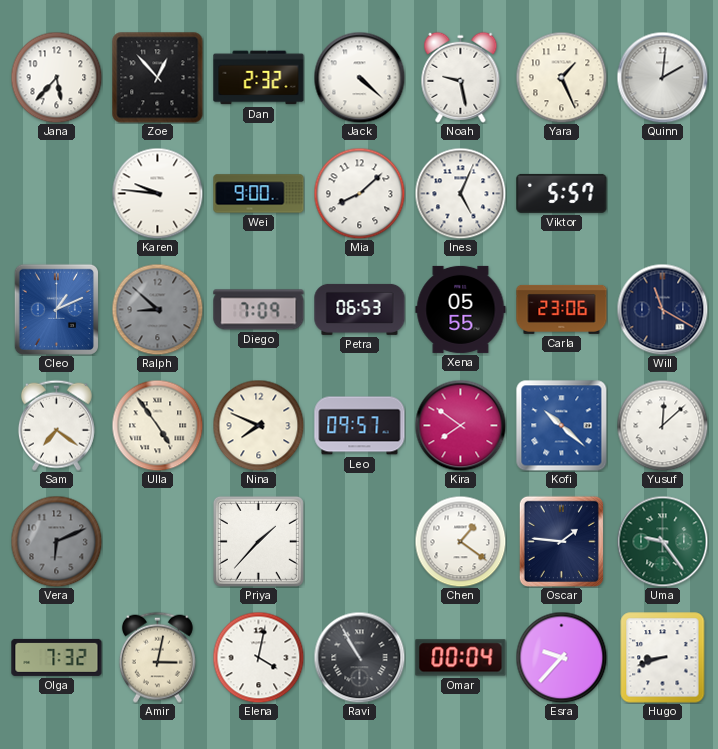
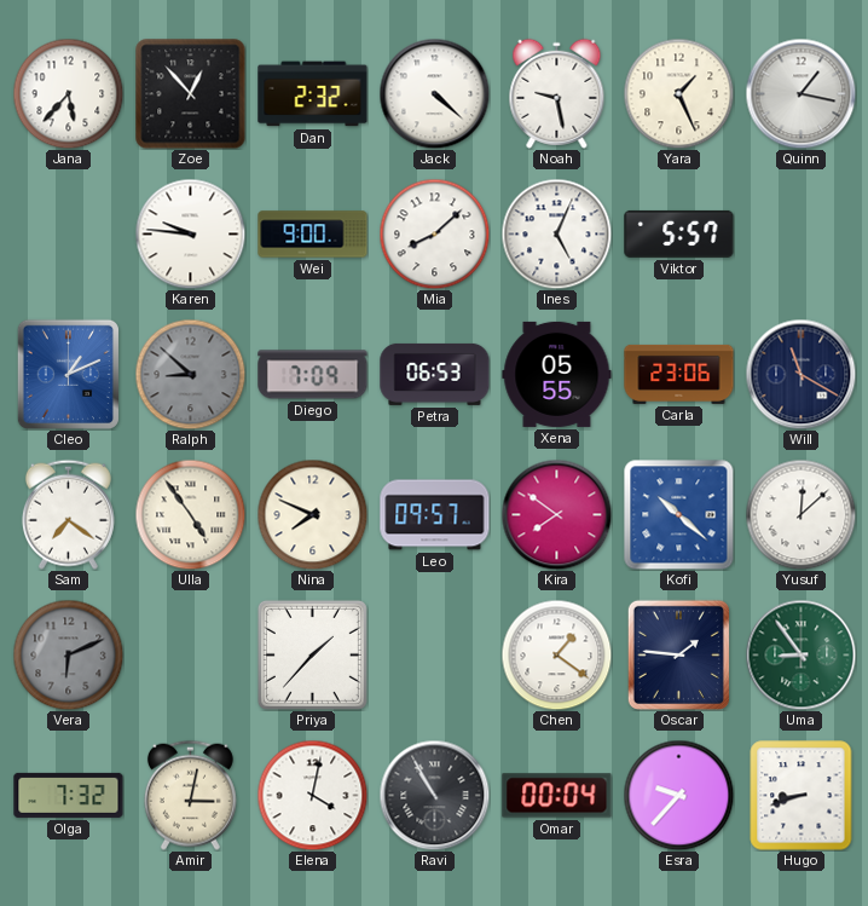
Quinn: 2:01 -> 1:17
Uma: 9:24 -> 8:54
